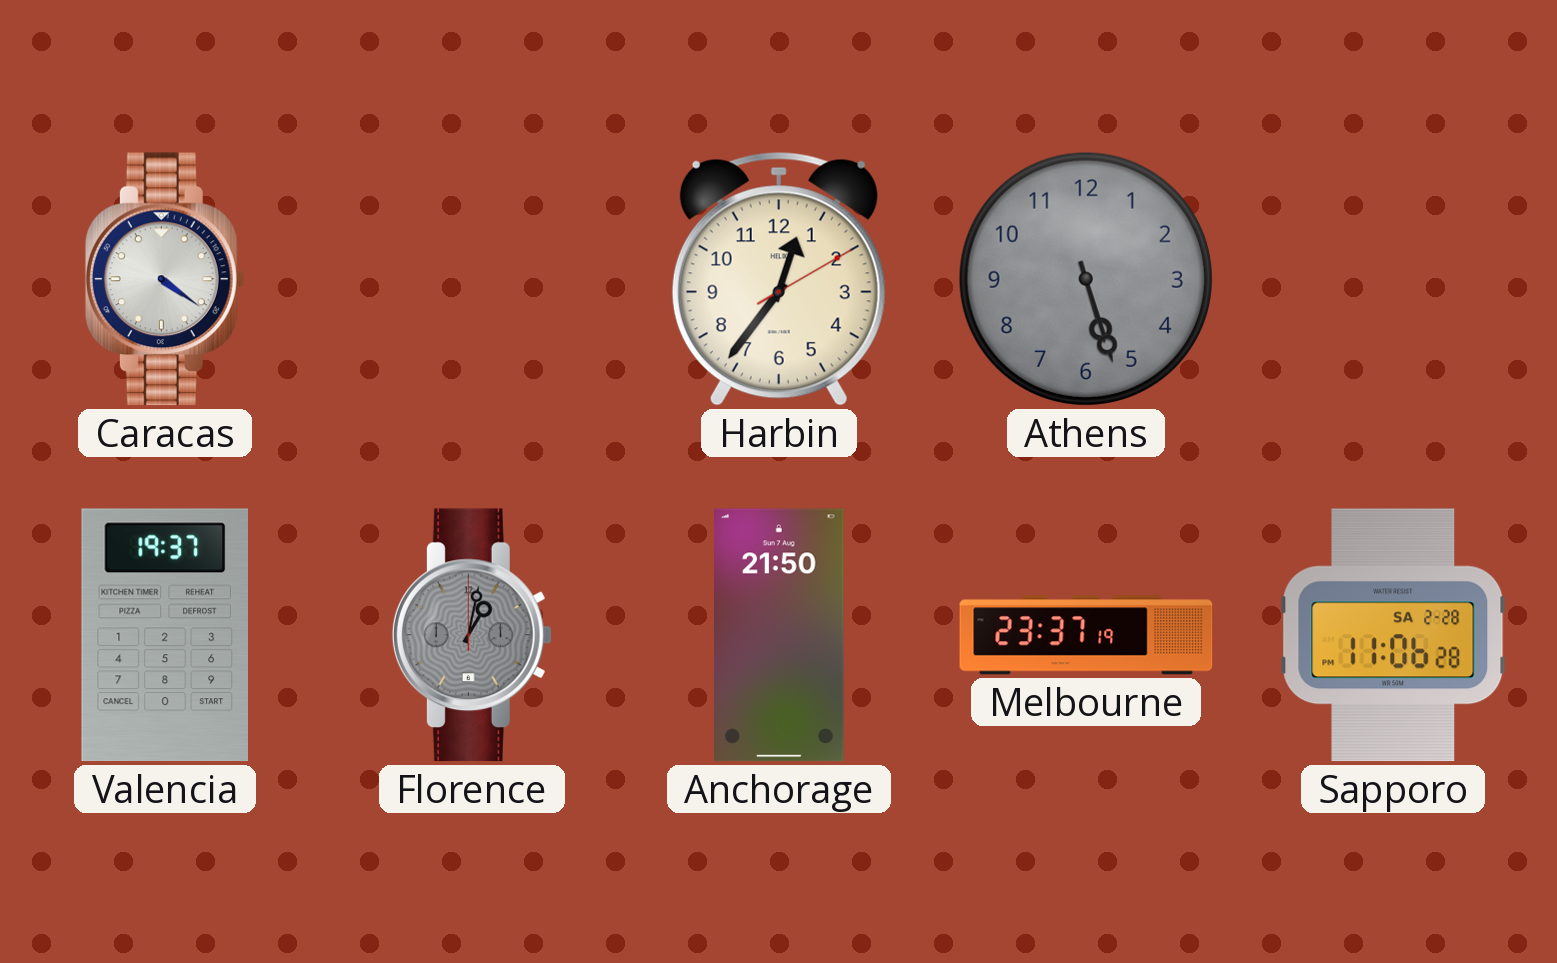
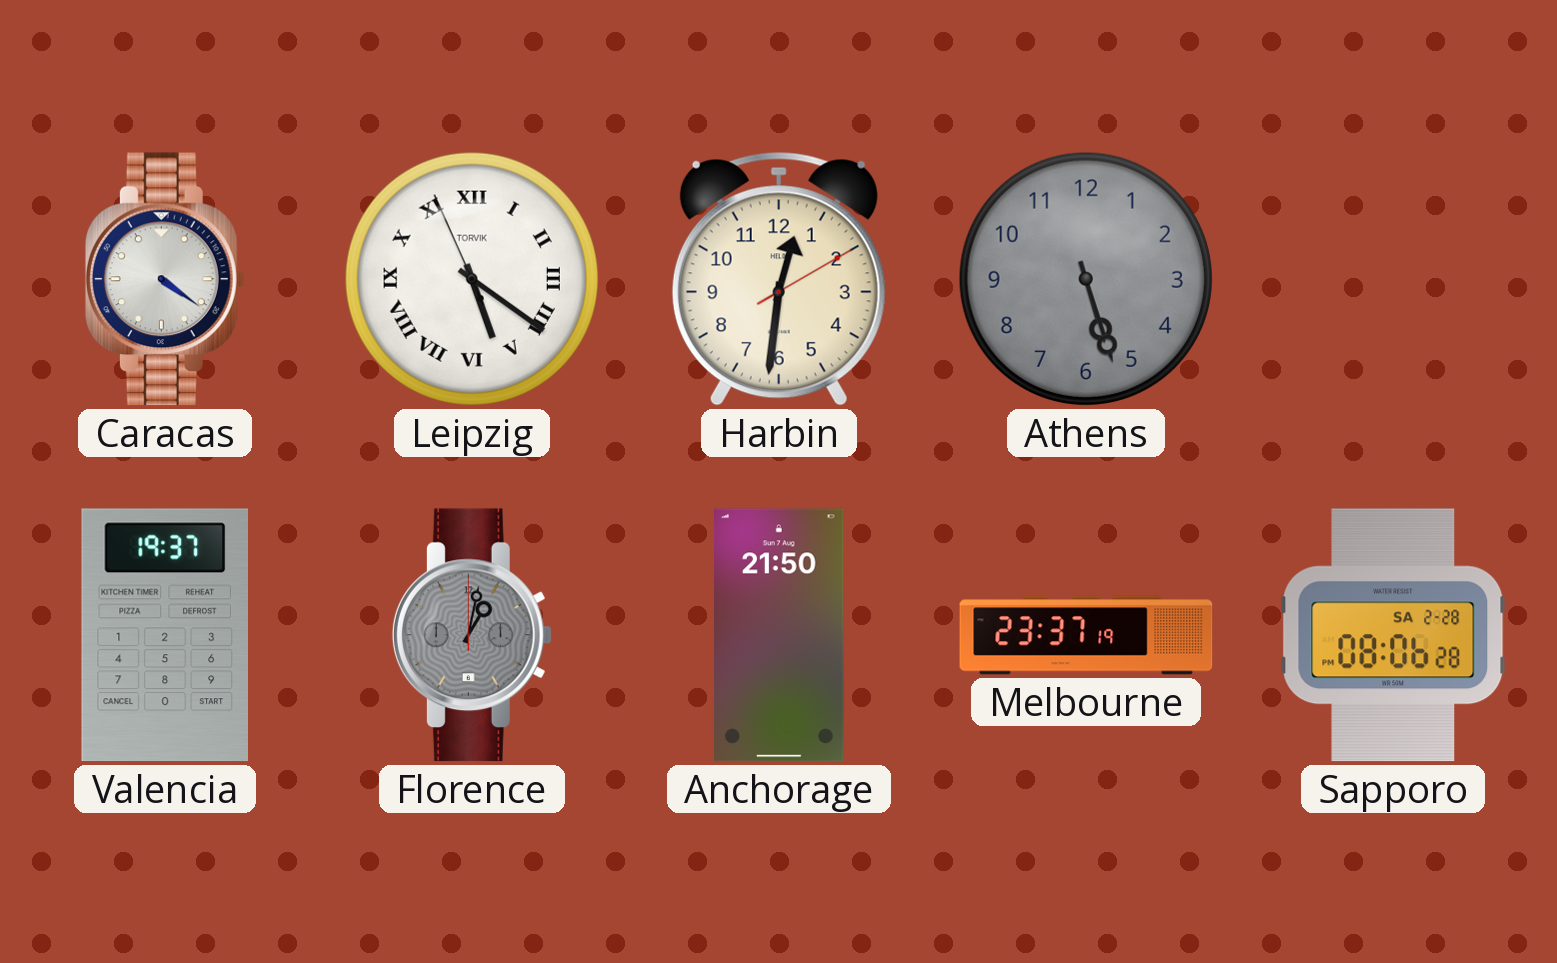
Leipzig: none -> 5:20
Harbin: 12:36 -> 12:31
Sapporo: 11:06 -> 08:06
